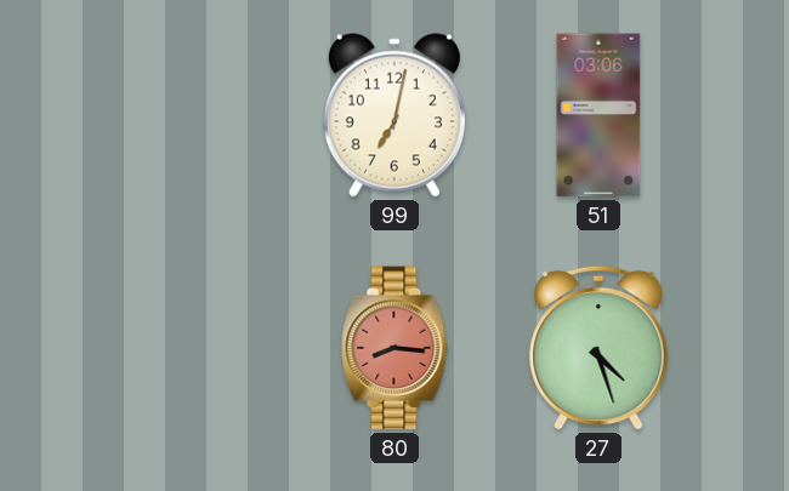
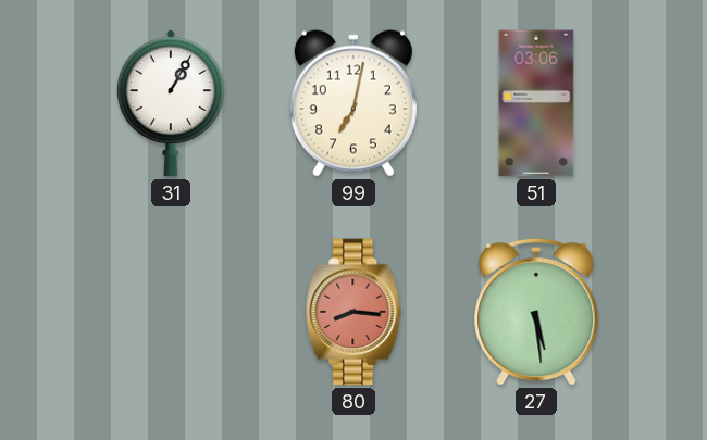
31: none -> 1:05
27: 4:27 -> 5:29
